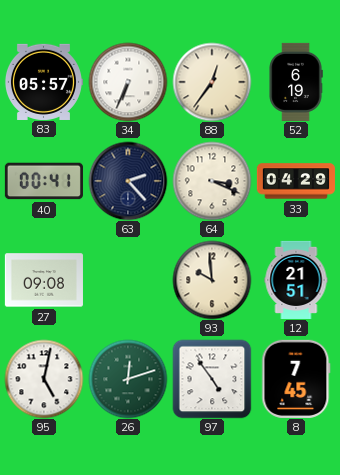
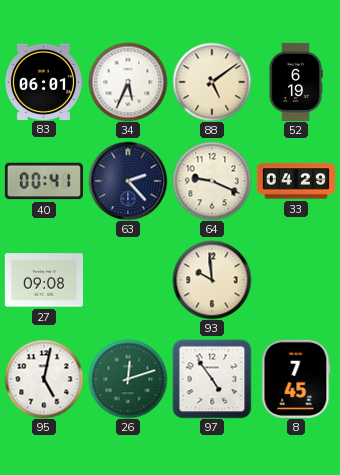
83: 05:57 -> 06:01
34: 6:34 -> 5:34
88: 12:36 -> 5:09
64: 3:19 -> 9:19
12: 21:51 -> none
